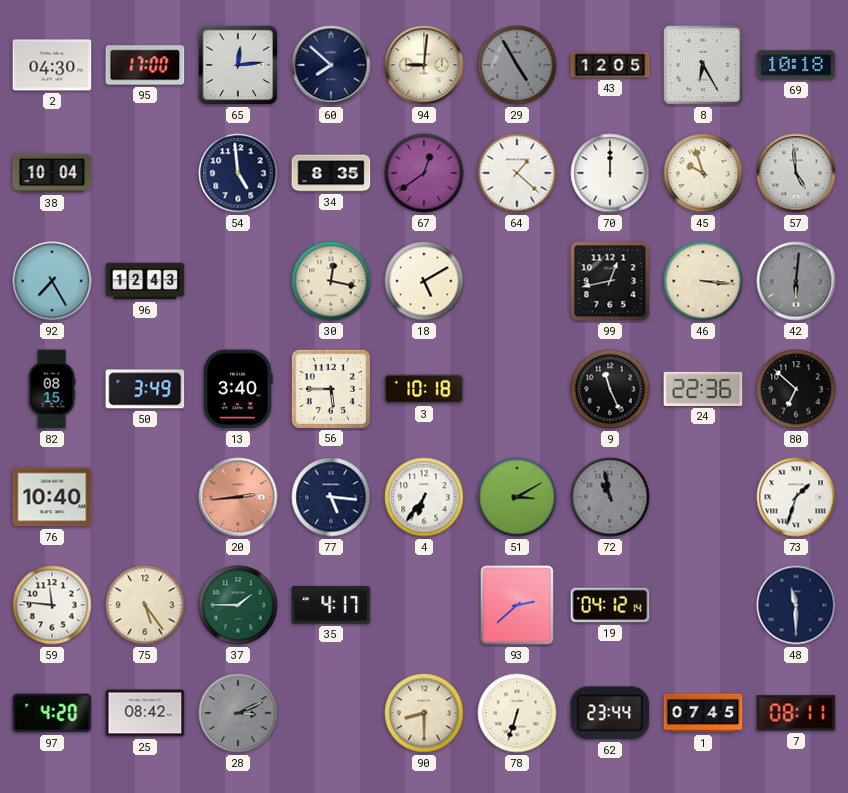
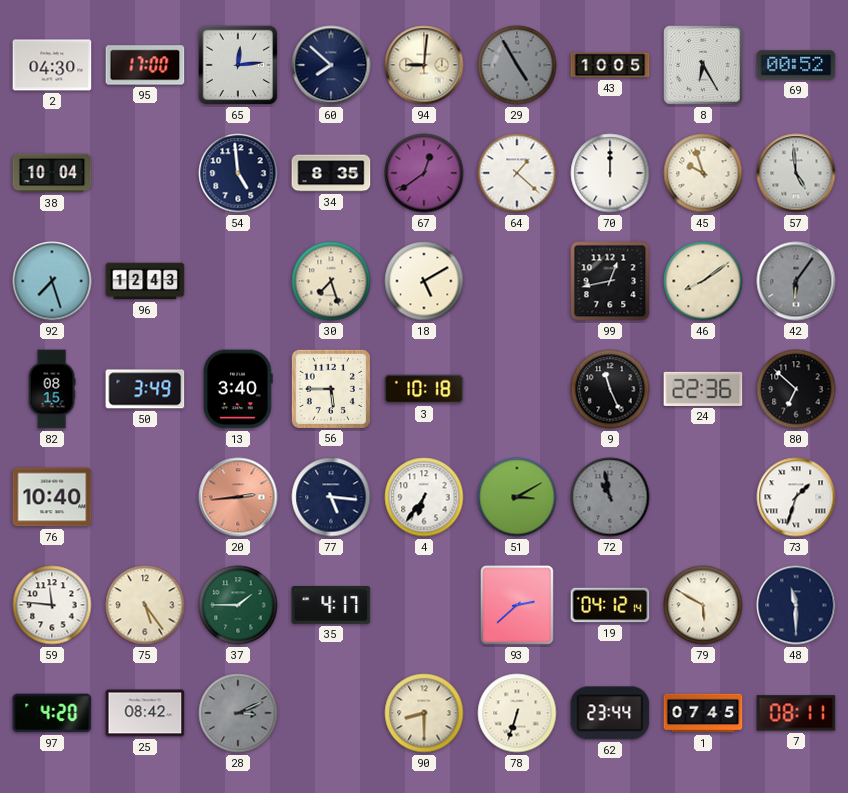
43: 12:05 -> 10:05
69: 10:18 -> 00:52
92: 7:25 -> 7:27
30: 12:17 -> 7:27
46: 3:16 -> 8:09
42: 6:01 -> 6:06
79: none -> 5:50
